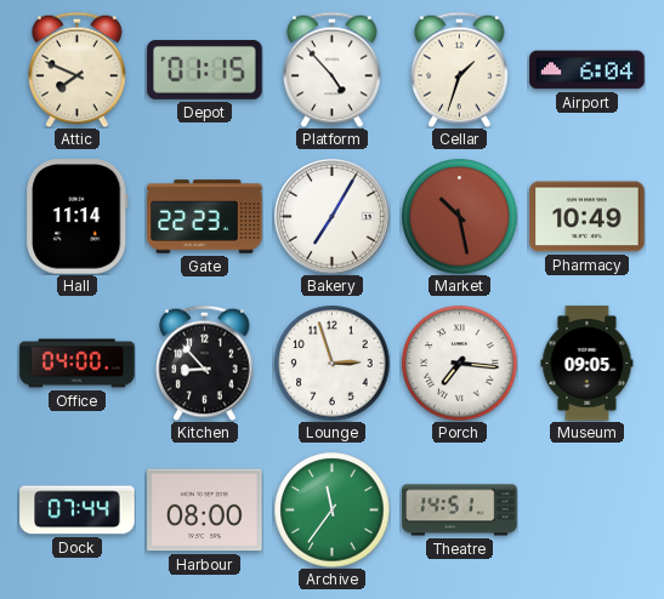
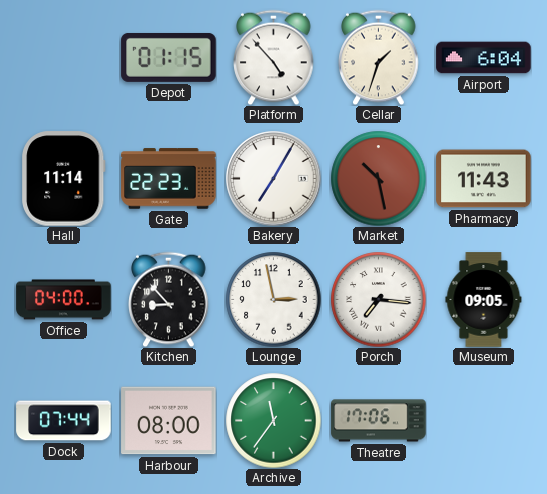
Attic: 7:49 -> none
Pharmacy: 10:49 -> 11:43
Lounge: 2:57 -> 2:58
Theatre: 14:51 -> 17:06
